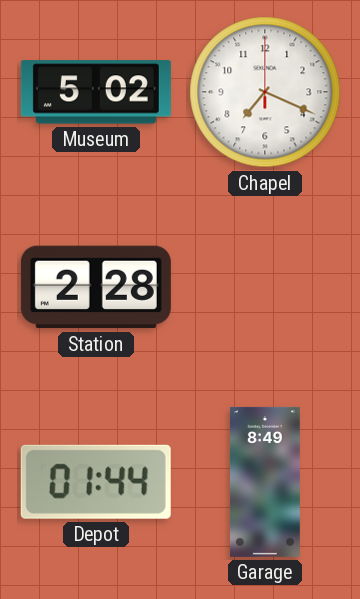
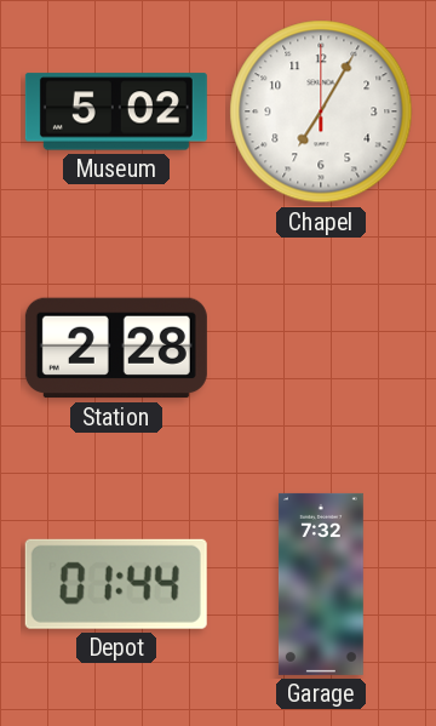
Chapel: 7:19 -> 7:05
Garage: 8:49 -> 7:32
